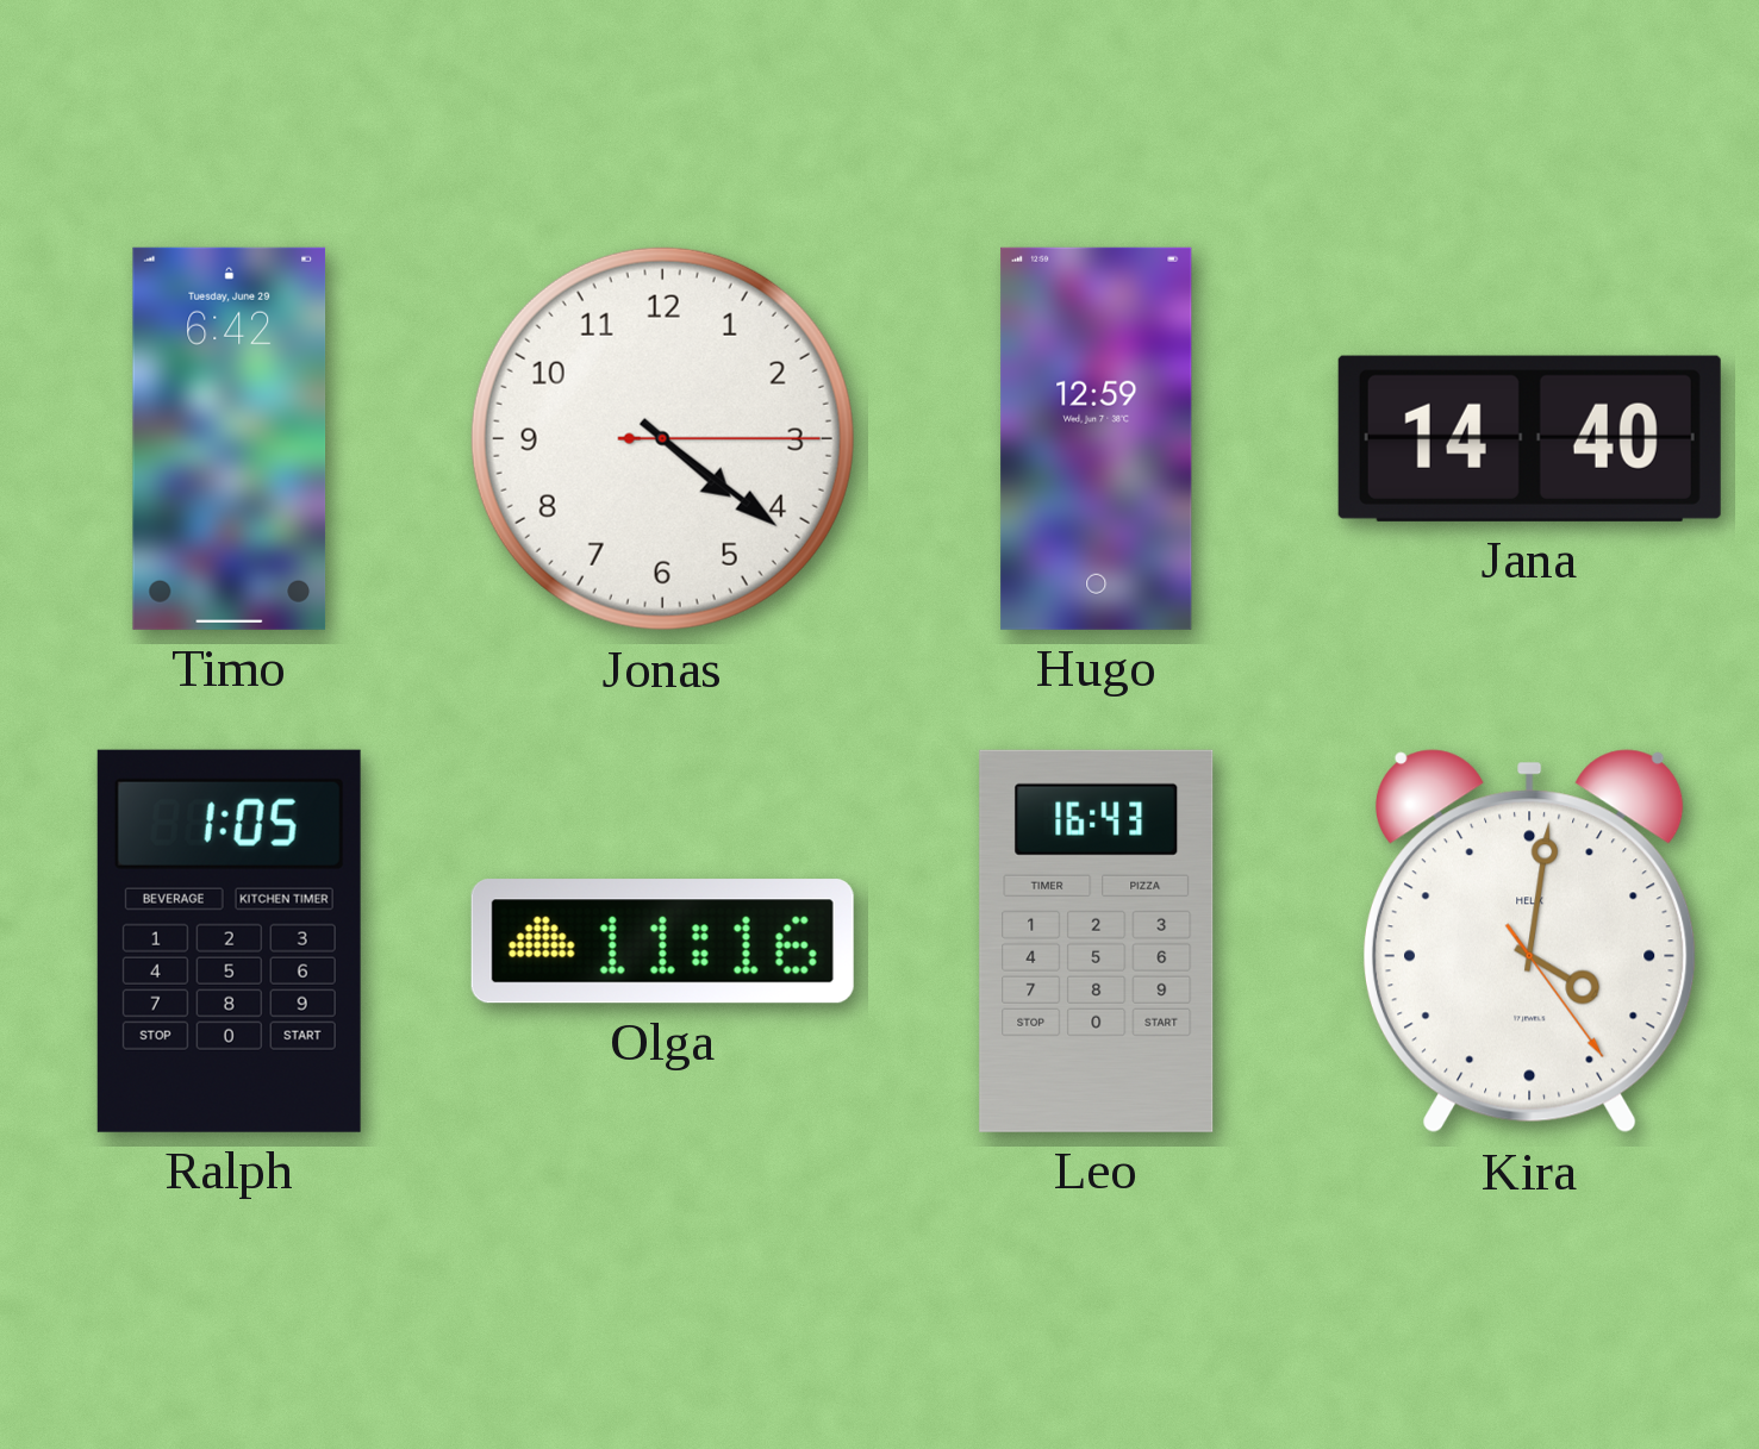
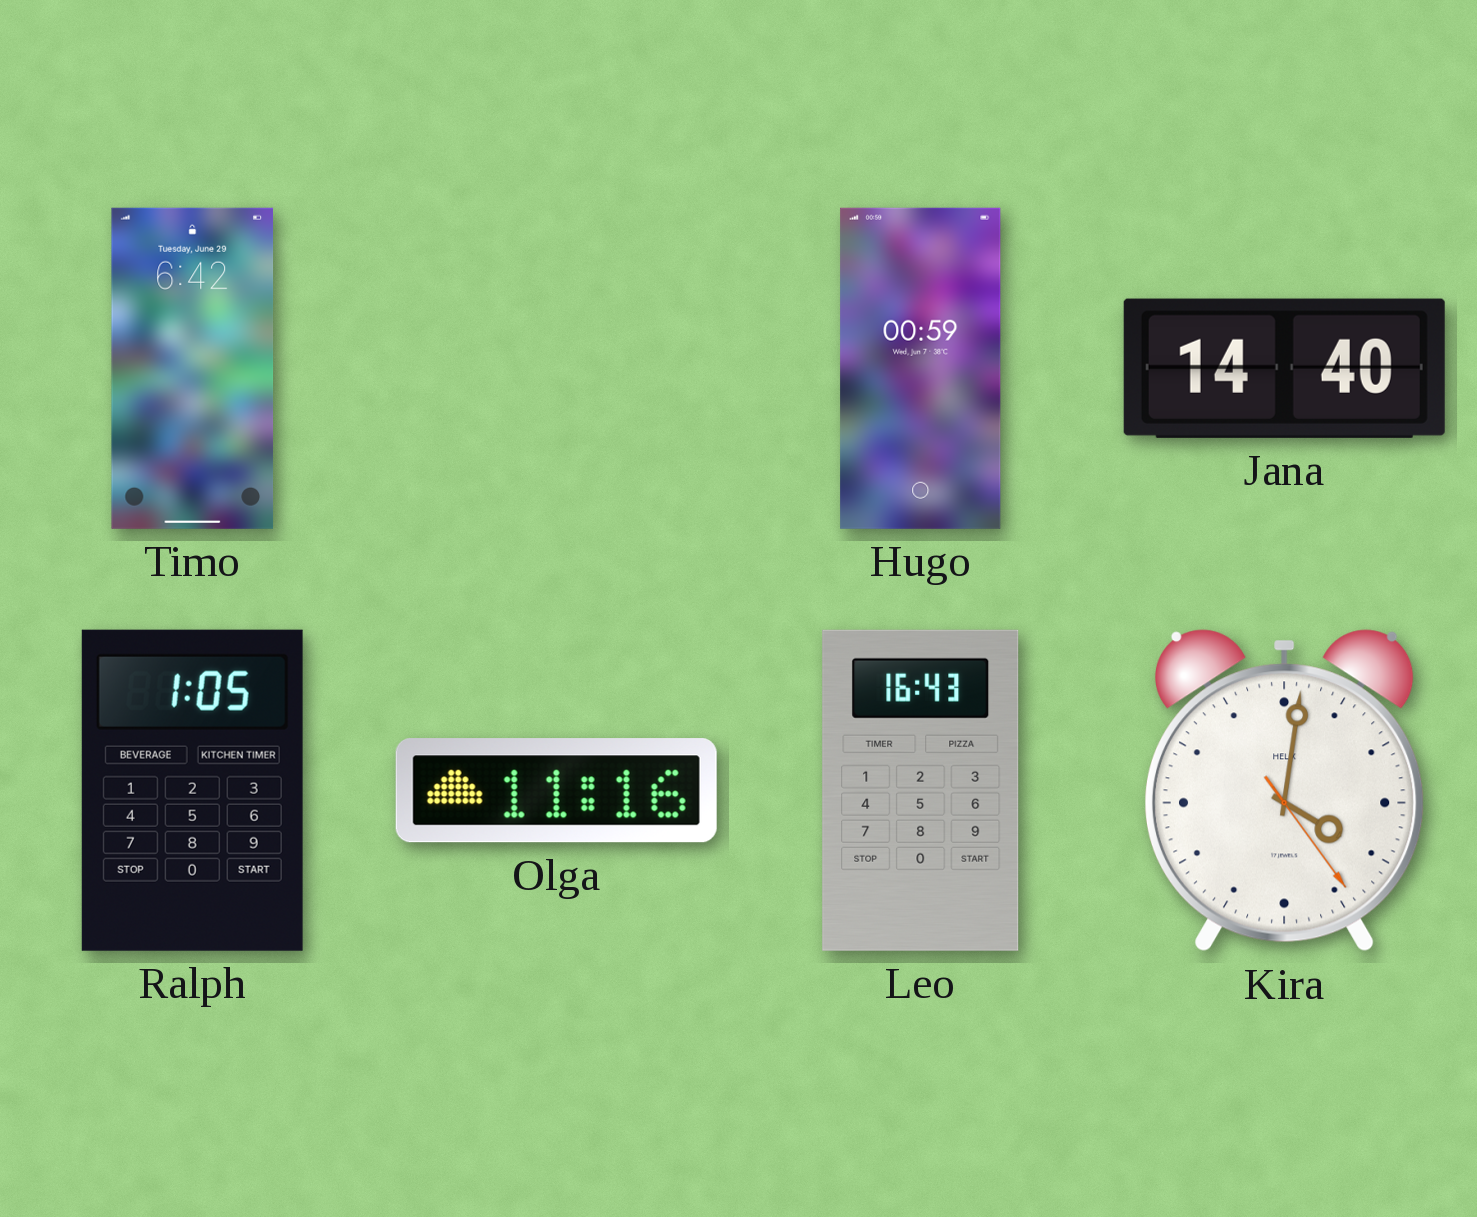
Jonas: 4:21 -> none
Hugo: 12:59 -> 00:59
